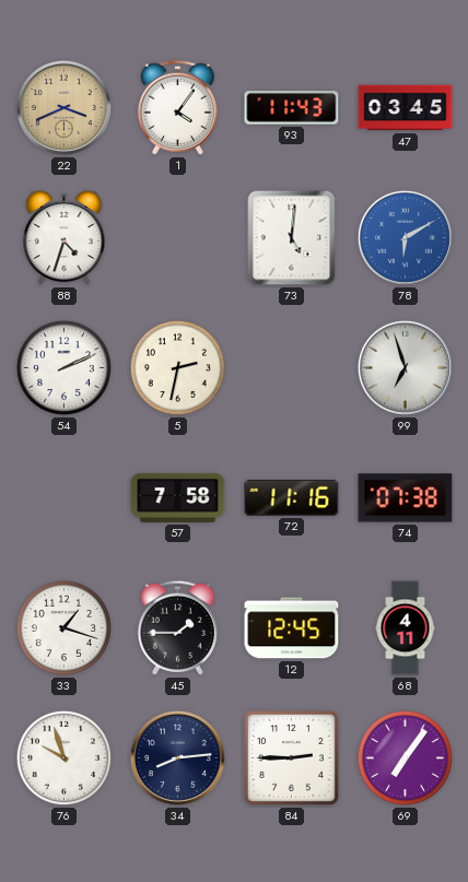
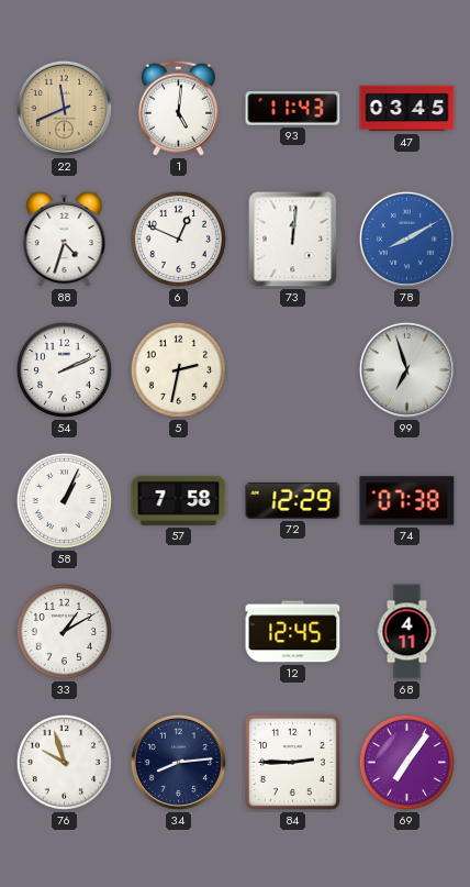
22: 3:41 -> 11:41
1: 4:06 -> 5:01
6: none -> 12:49
73: 5:01 -> 12:01
78: 6:10 -> 8:10
58: none -> 1:04
72: 11:16 -> 12:29
33: 1:18 -> 1:10
45: 1:45 -> none
